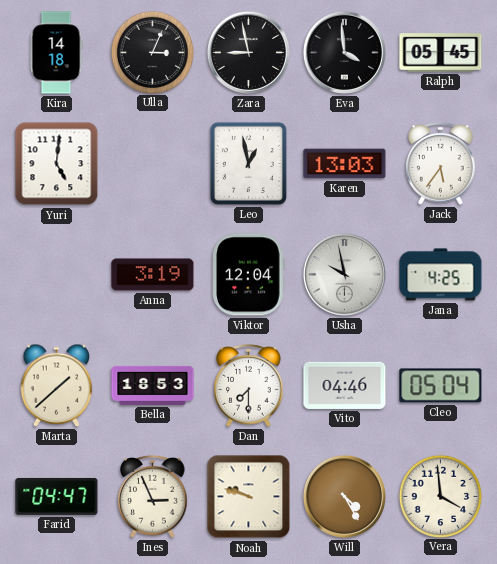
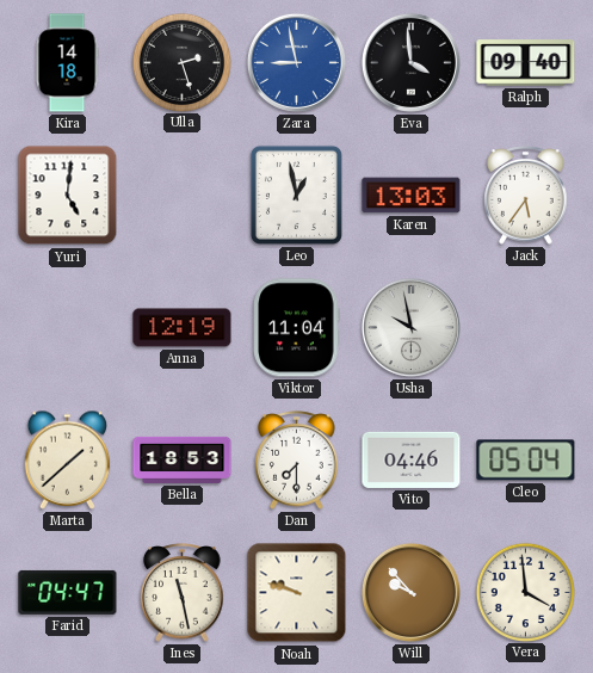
Ulla: 3:04 -> 2:27
Zara dial: black -> blue
Ralph: 05:45 -> 09:40
Anna: 3:19 -> 12:19
Viktor: 12:04 -> 11:04
Jana: 4:25 -> none
Ines: 2:56 -> 11:28
Will: 4:25 -> 9:53
